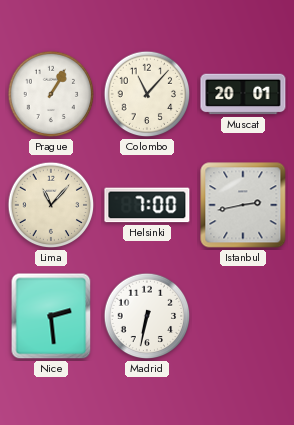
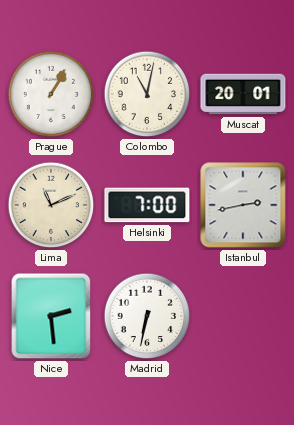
Colombo: 11:07 -> 11:02
Lima: 11:07 -> 11:11
